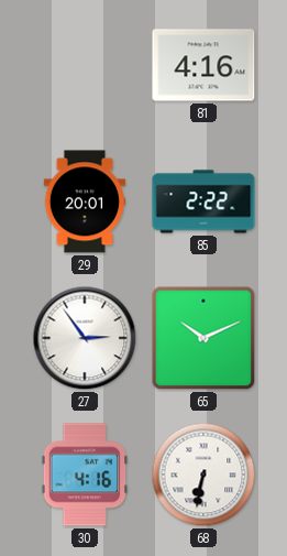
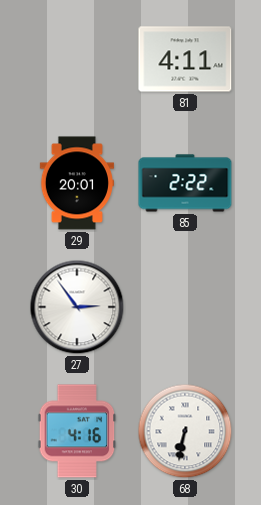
81: 4:16 -> 4:11
65: 10:11 -> none
